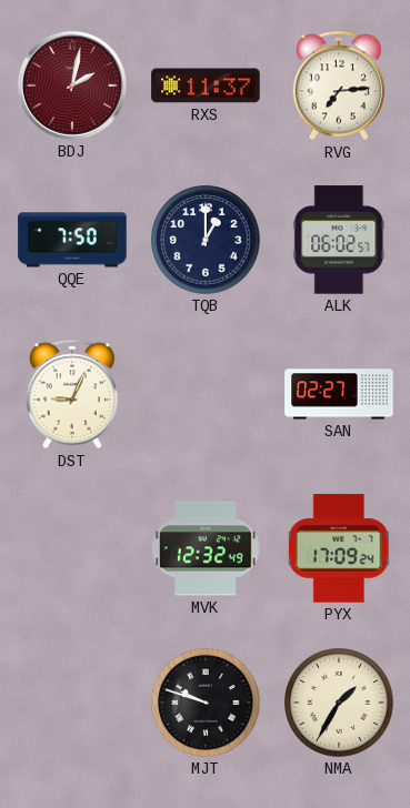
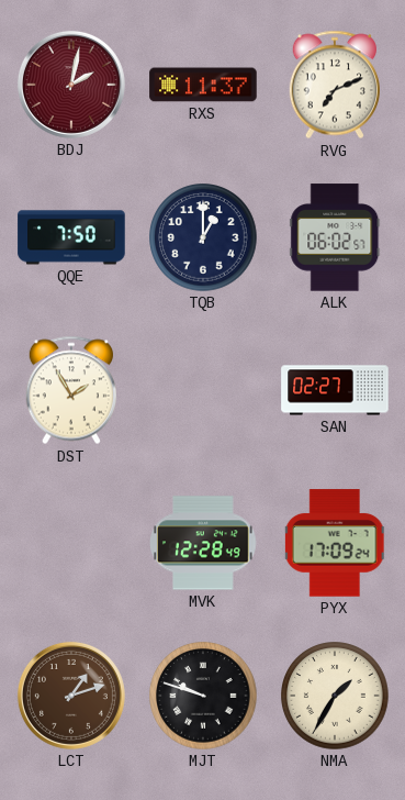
RVG: 7:14 -> 7:11
DST: 9:04 -> 1:55
MVK: 12:32 -> 12:28
LCT: none -> 1:12
